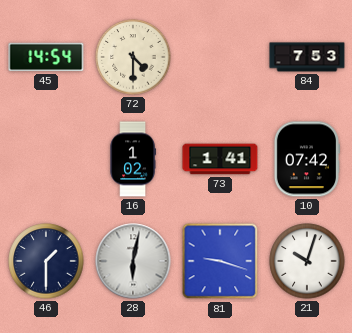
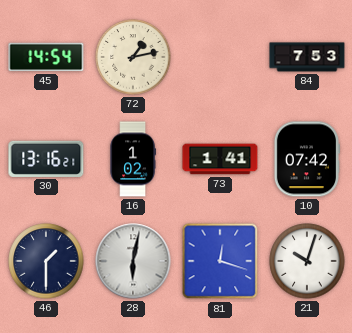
72: 4:30 -> 1:13
30: none -> 13:16
81: 9:18 -> 12:18
